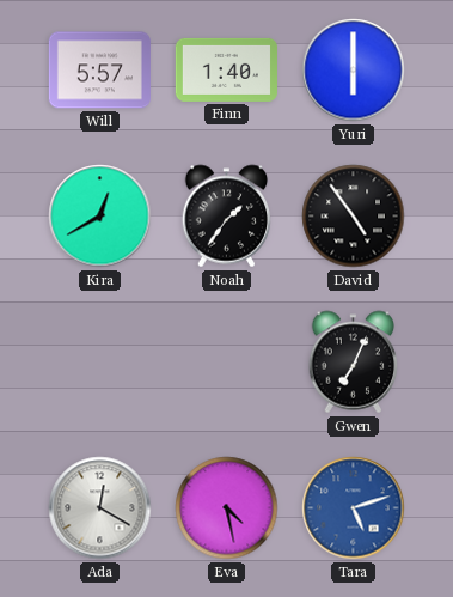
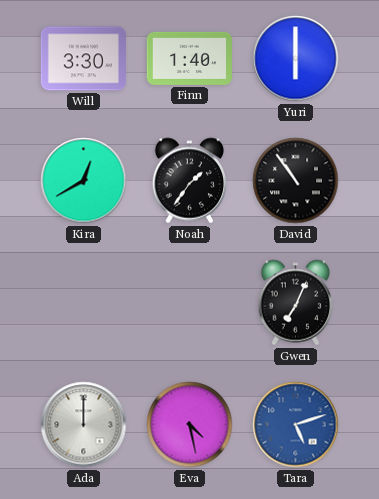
Will: 5:57 -> 3:30
David: 4:54 -> 10:54
Ada: 12:20 -> 12:00
